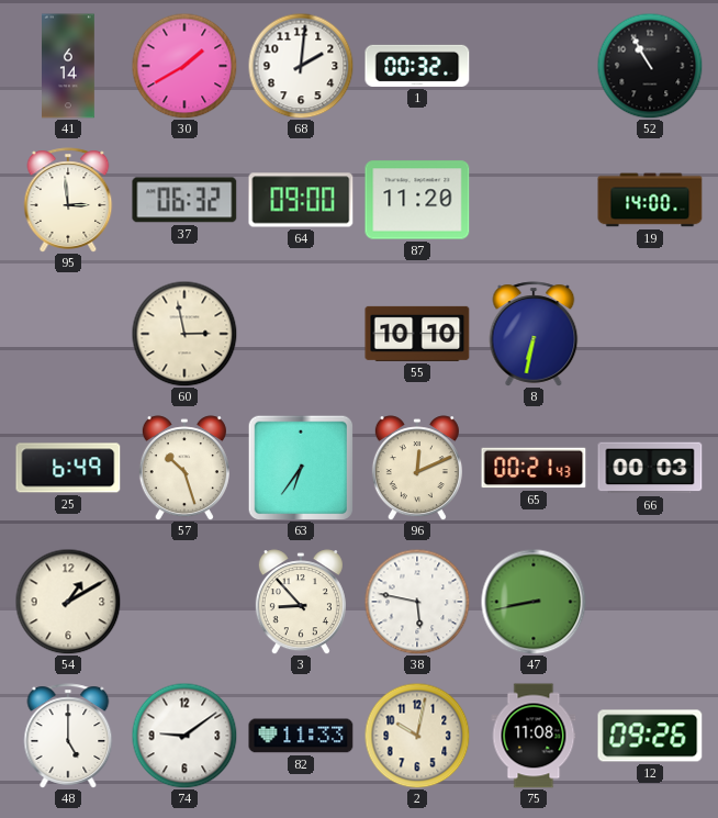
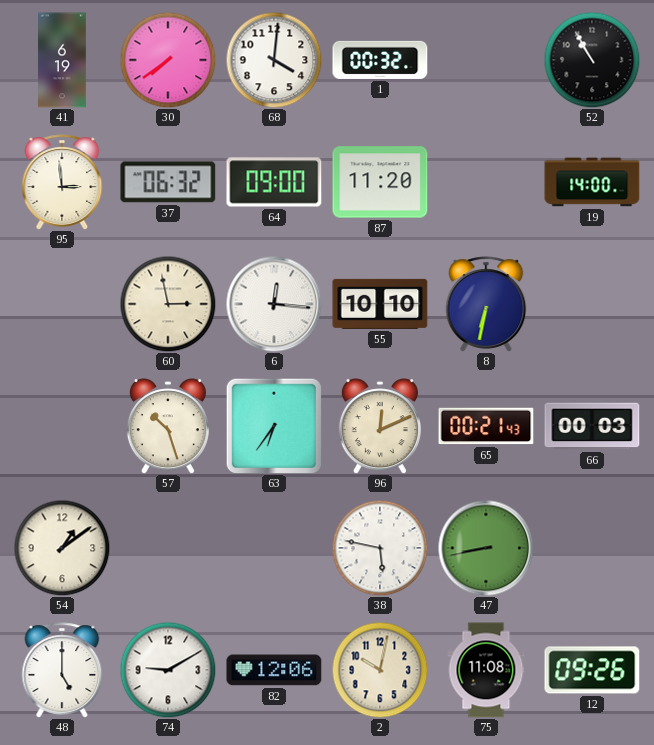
41: 6:14 -> 6:19
30: 1:40 -> 7:39
68: 2:01 -> 4:01
6: none -> 12:16
25: 6:49 -> none
54: 1:10 -> 1:09
3: 8:53 -> none
74: 9:09 -> 9:10
82: 11:33 -> 12:06
